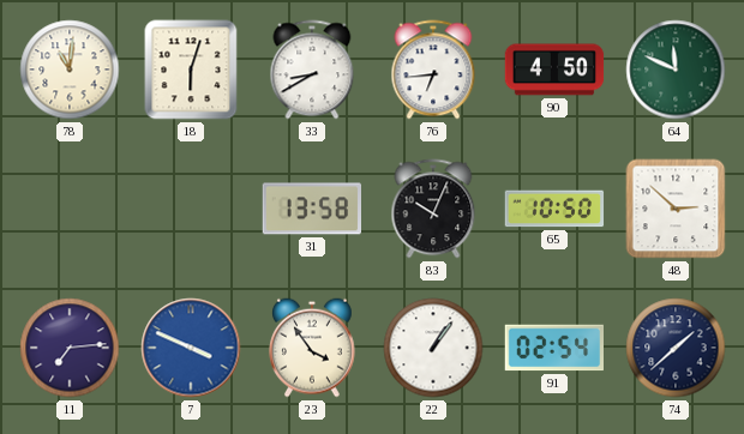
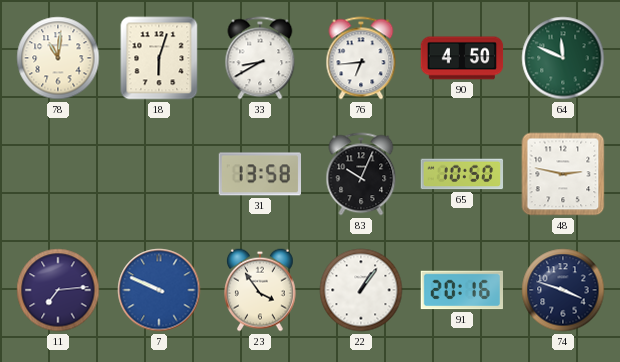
48: 2:52 -> 2:47
7: 3:49 -> 9:49
91: 02:54 -> 20:16
74: 1:38 -> 3:48
